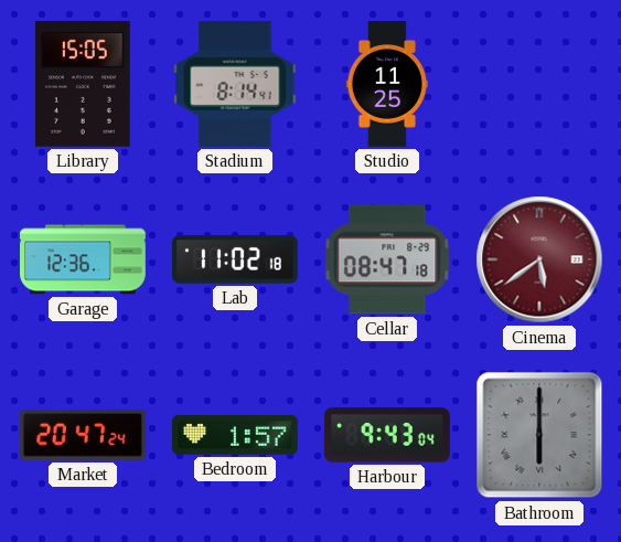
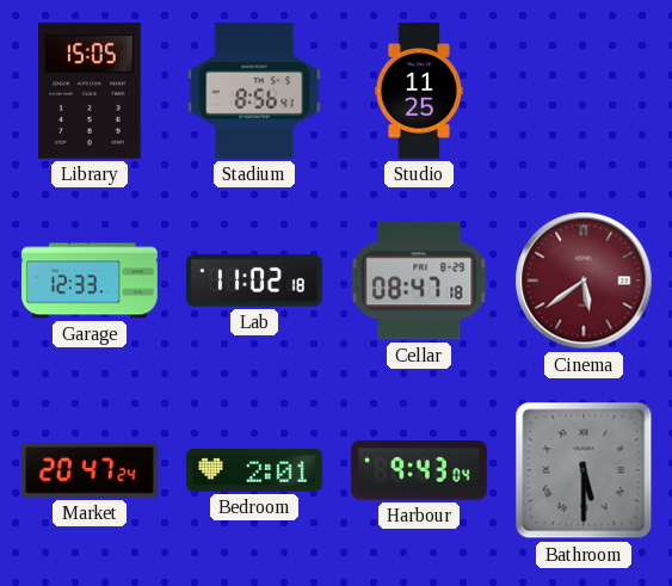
Stadium: 8:14 -> 8:56
Garage: 12:36 -> 12:33
Bedroom: 1:57 -> 2:01
Bathroom: 6:00 -> 5:30
